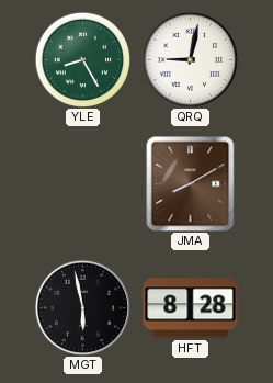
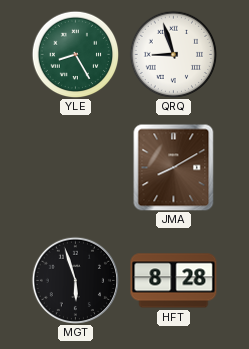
QRQ: 9:02 -> 8:57
MGT: 5:58 -> 5:57
